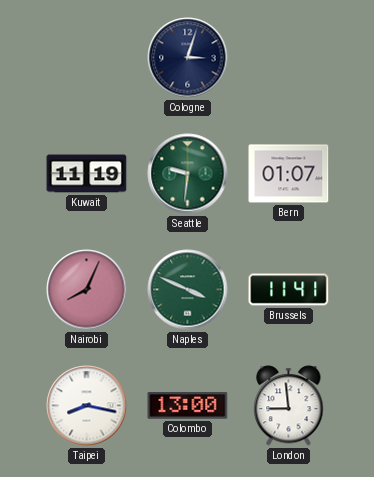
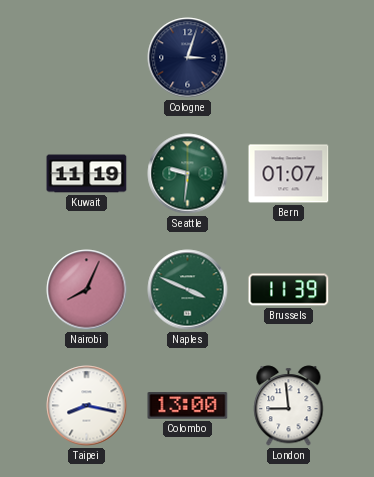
Brussels: 11:41 -> 11:39
